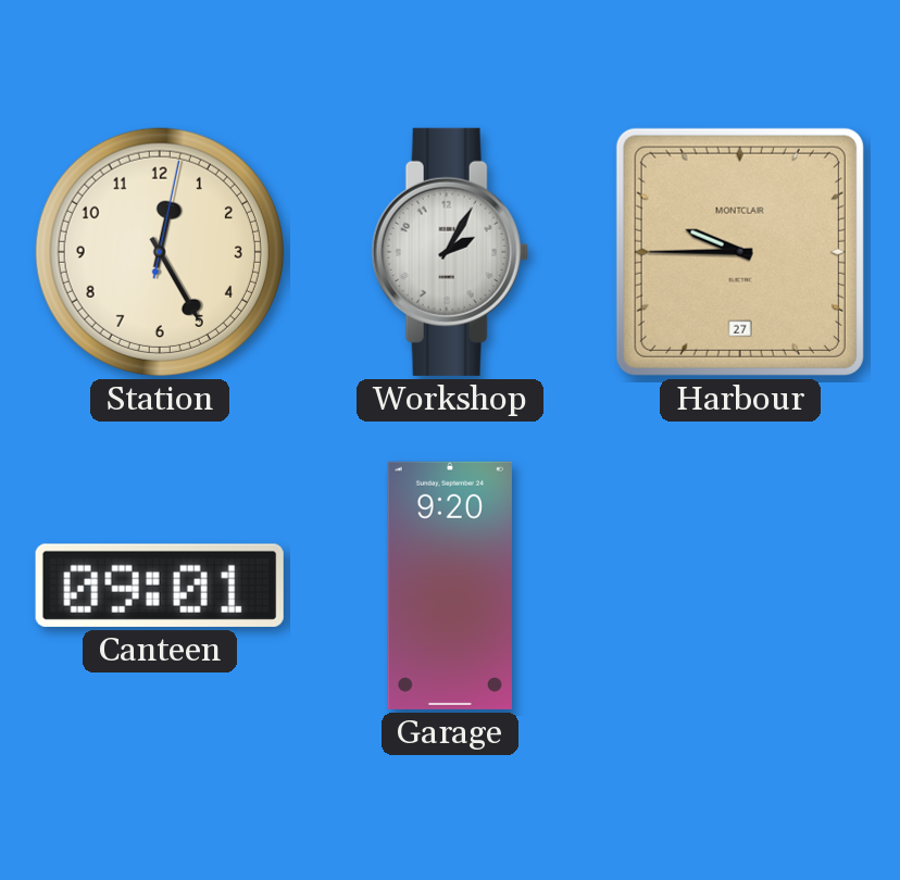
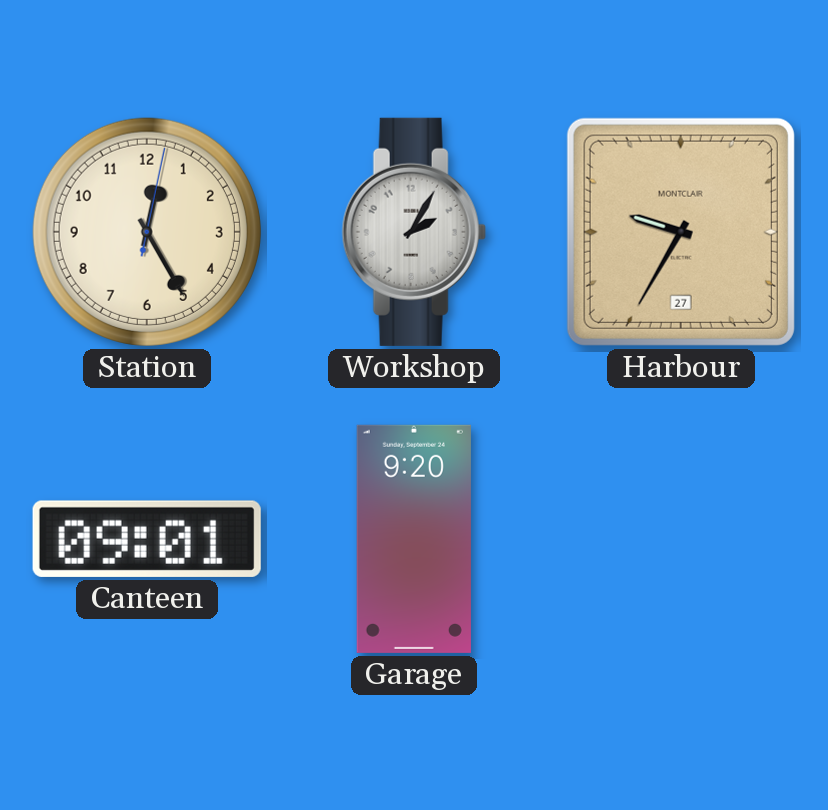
Harbour: 9:45 -> 9:35
